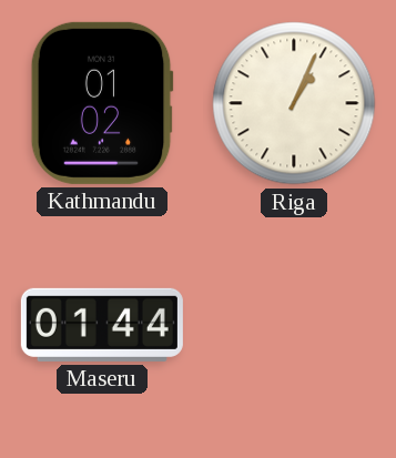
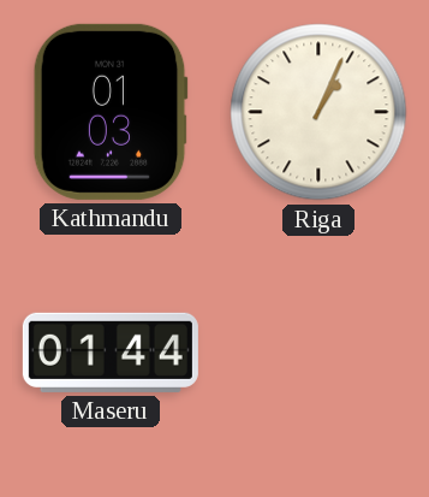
Kathmandu: 01:02 -> 01:03
